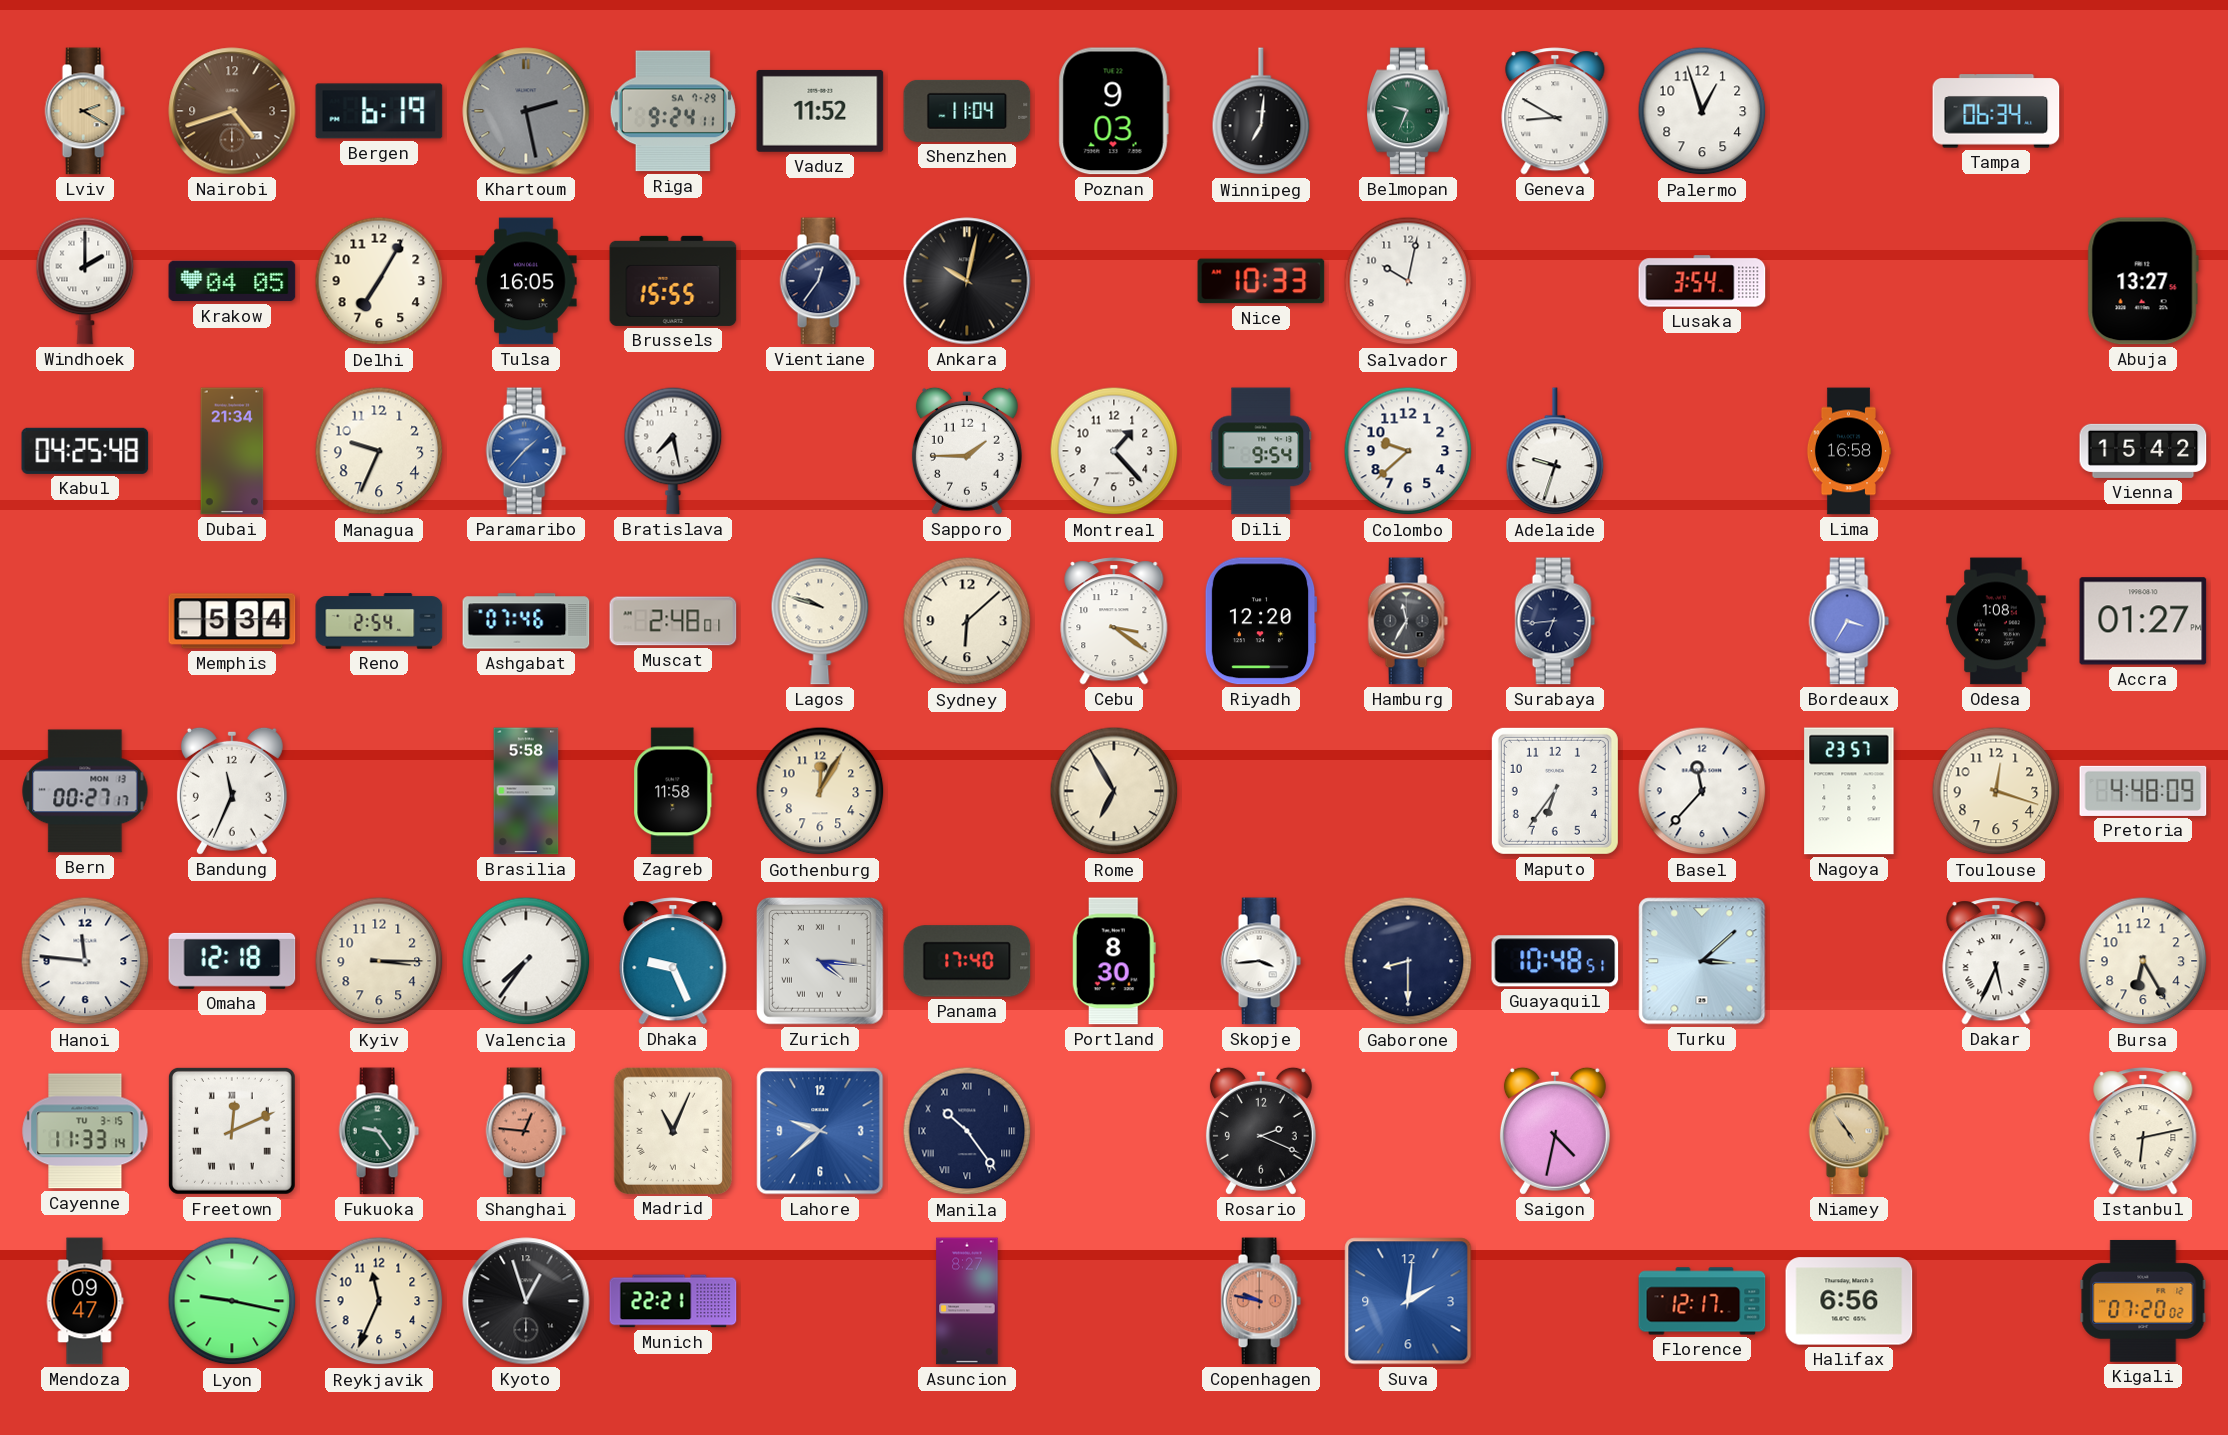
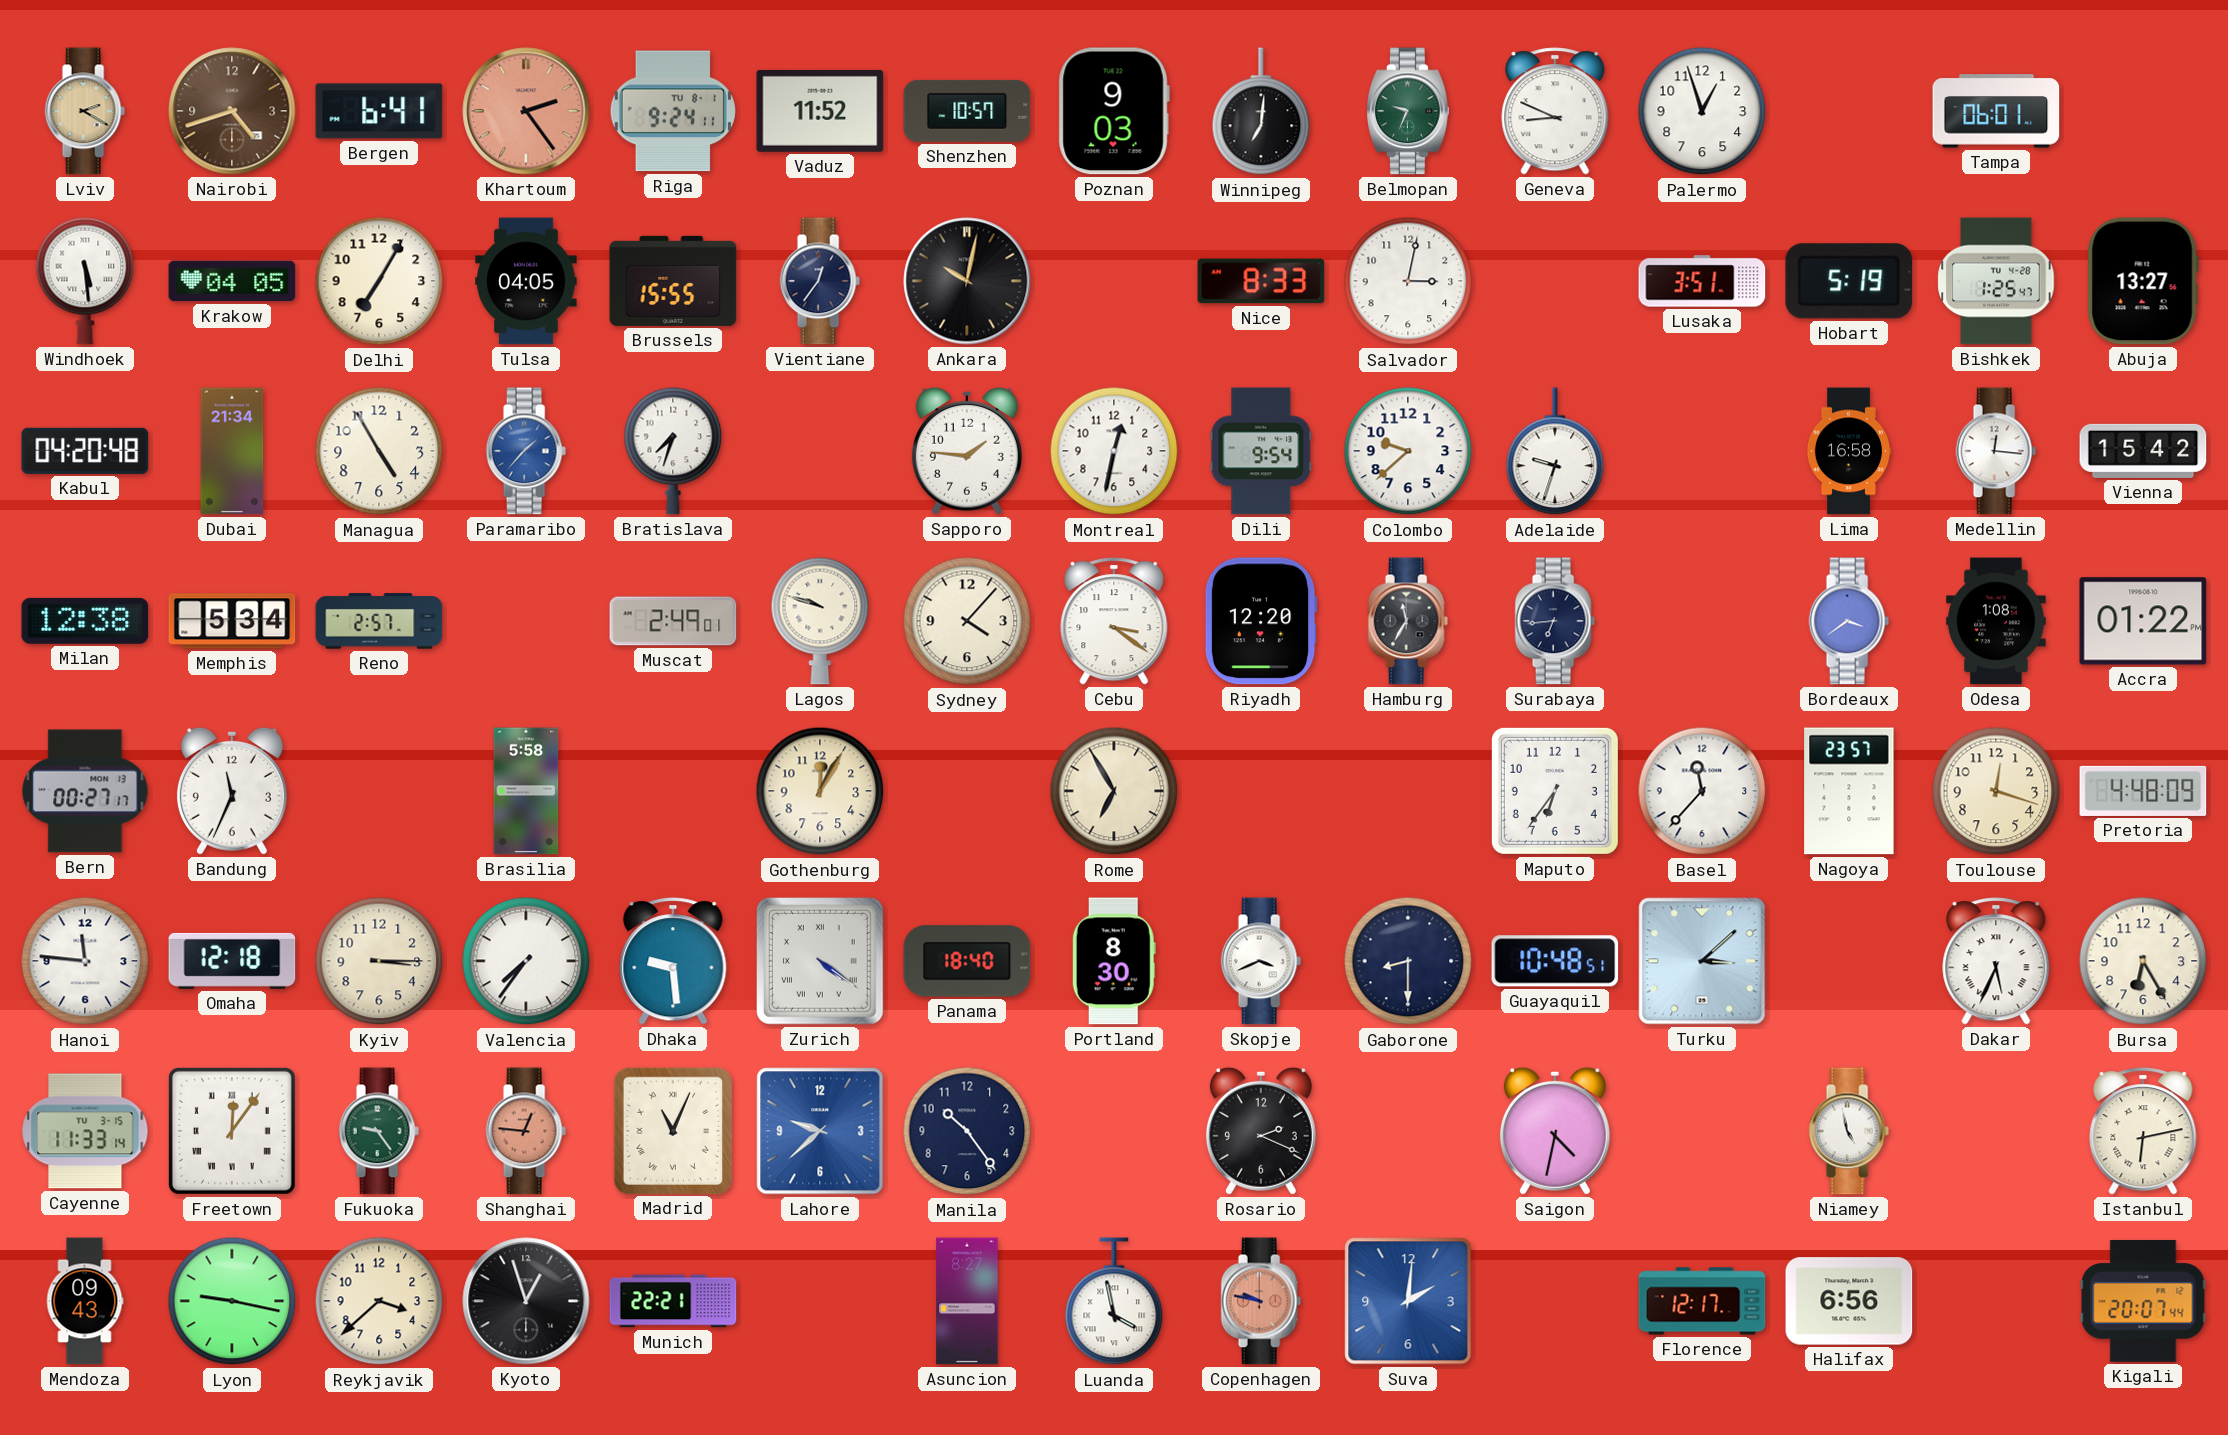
Bergen: 6:19 -> 6:41
Khartoum: 2:28 -> 2:24
Khartoum dial: grey -> salmon
Riga date: SA 7-29 -> TU 8-1
Shenzhen: 11:04 -> 10:57
Geneva: 8:50 -> 8:49
Tampa: 06:34 -> 06:01
Windhoek: 2:00 -> 5:29
Tulsa: 16:05 -> 04:05
Nice: 10:33 -> 8:33
Salvador: 10:02 -> 3:02
Lusaka: 3:54 -> 3:51
Hobart: none -> 5:19
Bishkek: none -> 1:25
Kabul: 04:25 -> 04:20
Managua: 9:34 -> 4:55
Bratislava: 7:28 -> 7:33
Sapporo: 1:45 -> 1:46
Montreal: 1:23 -> 12:32
Medellin: none -> 12:16
Milan: none -> 12:38
Reno: 2:54 -> 2:57
Ashgabat: 07:46 -> none
Muscat: 2:48 -> 2:49
Sydney: 6:08 -> 4:07
Bordeaux: 3:35 -> 3:39
Accra: 01:27 -> 01:22
Zagreb: 11:58 -> none
Dhaka: 9:26 -> 9:29
Zurich: 4:16 -> 4:21
Panama: 17:40 -> 18:40
Skopje: 3:44 -> 3:41
Freetown: 12:11 -> 12:06
Manila numerals: Roman -> Arabic
Niamey: 4:54 -> 4:58
Niamey dial: champagne -> white
Mendoza: 09:47 -> 09:43
Reykjavik: 11:34 -> 3:38
Luanda: none -> 3:58
Kigali: 07:20 -> 20:07
